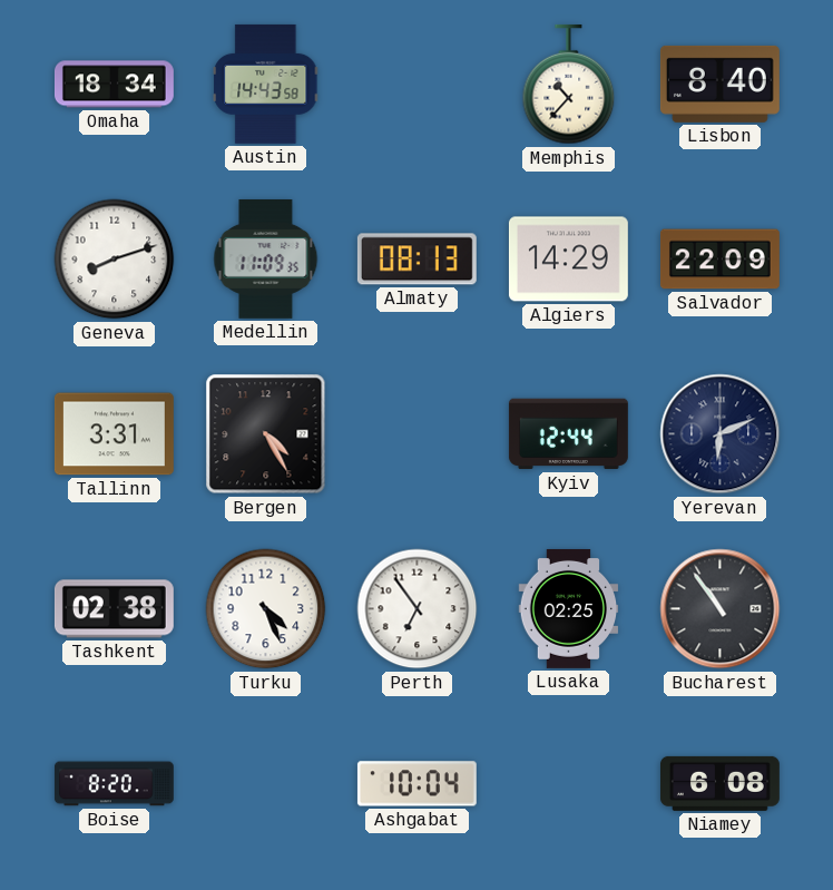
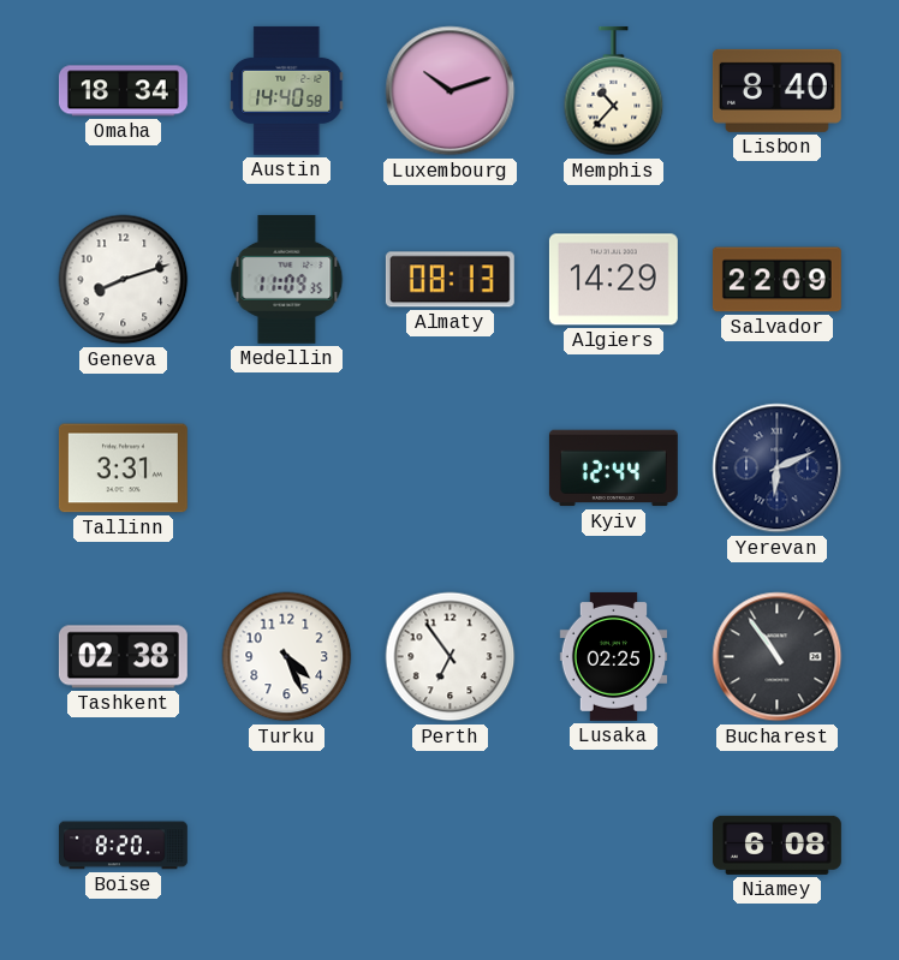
Austin: 14:43 -> 14:40
Luxembourg: none -> 10:12
Bergen: 4:25 -> none
Ashgabat: 10:04 -> none
